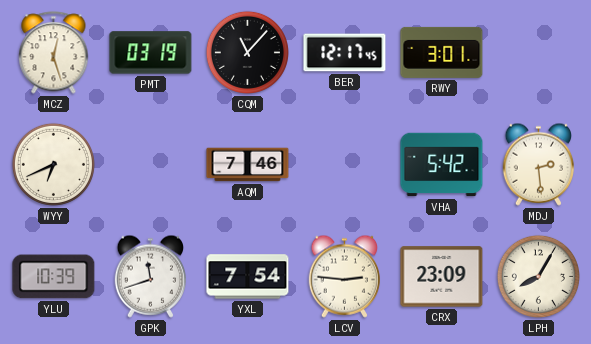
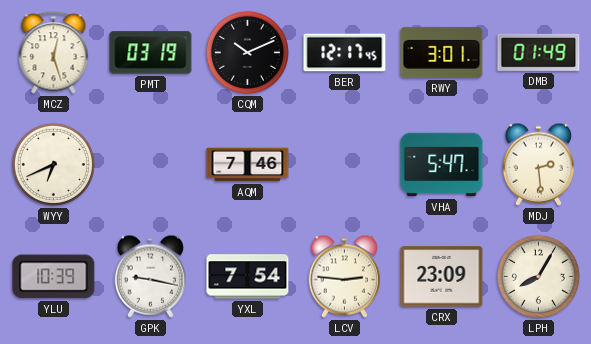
CQM: 11:07 -> 10:11
DMB: none -> 01:49
VHA: 5:42 -> 5:47
GPK: 11:42 -> 9:17
